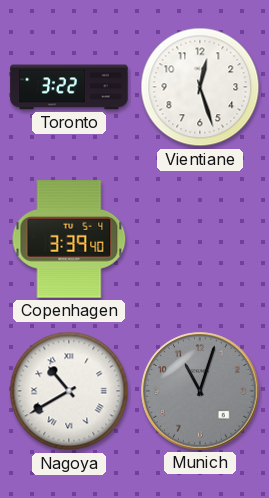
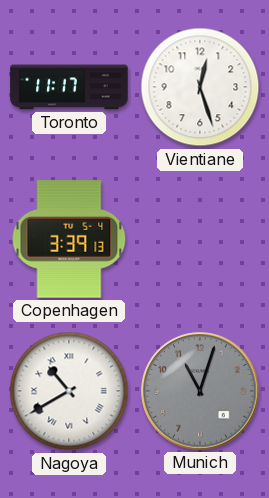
Toronto: 3:22 -> 11:17
Copenhagen: 3:39:40 -> 3:39:13
